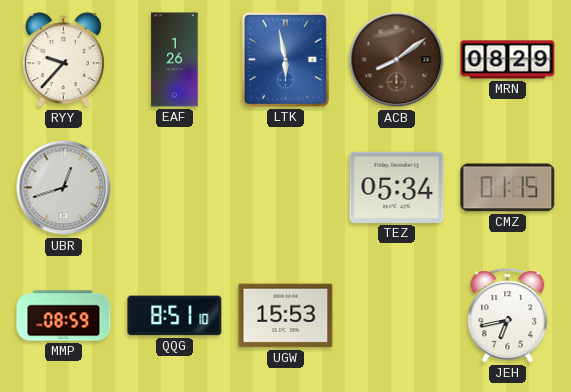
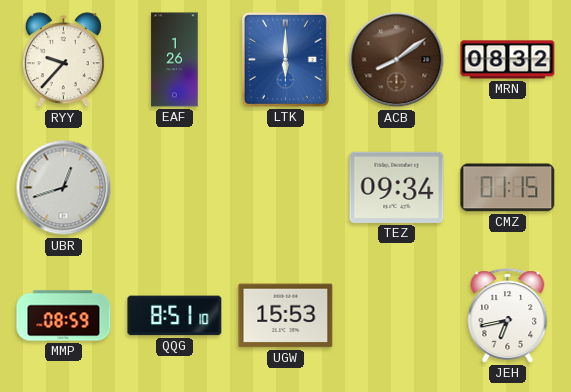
LTK: 5:58 -> 6:00
MRN: 08:29 -> 08:32
TEZ: 05:34 -> 09:34
